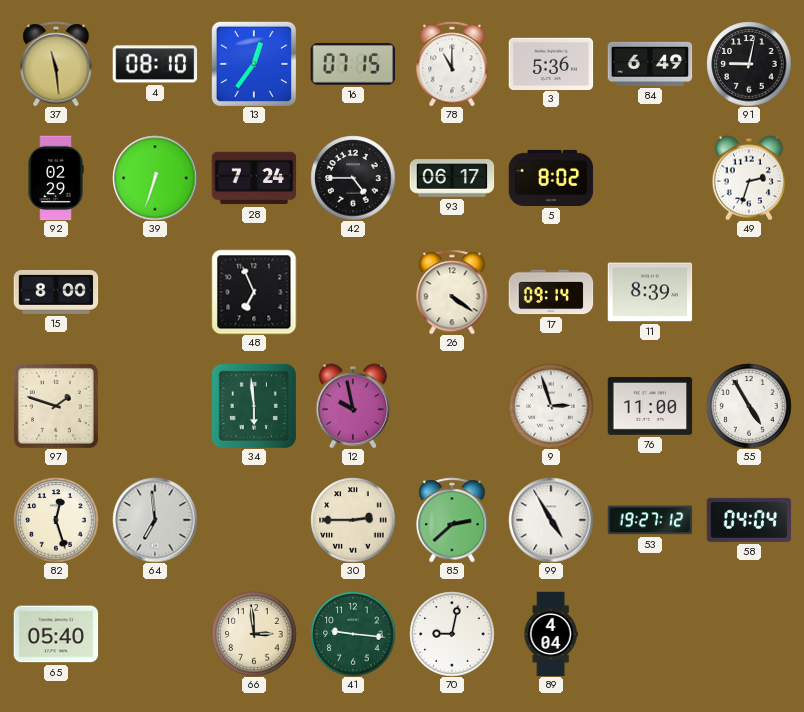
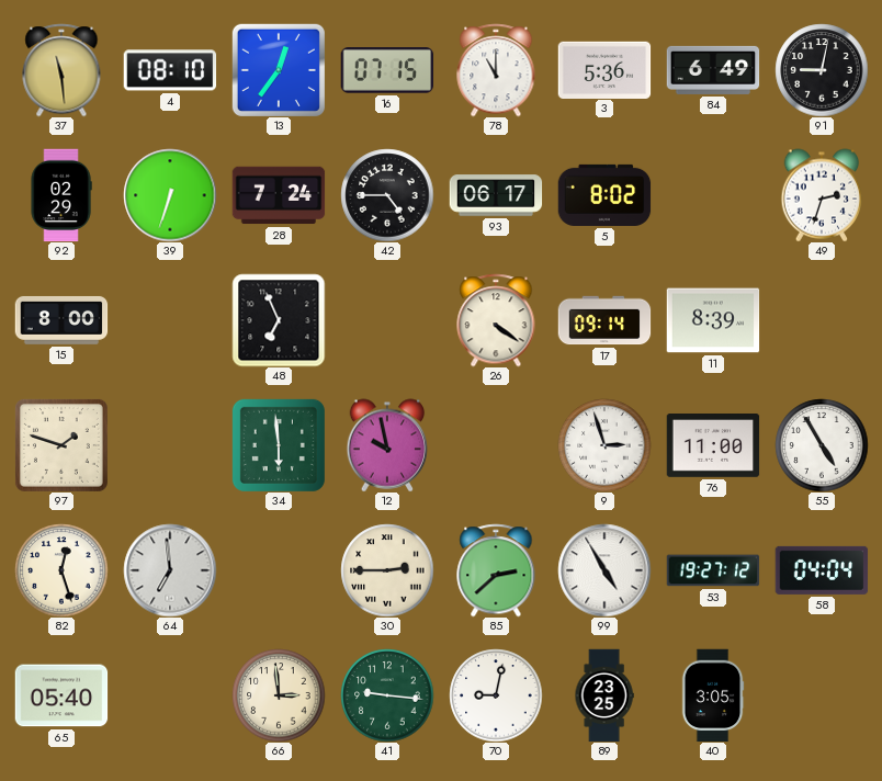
89: 4:04 -> 23:25
40: none -> 3:05
